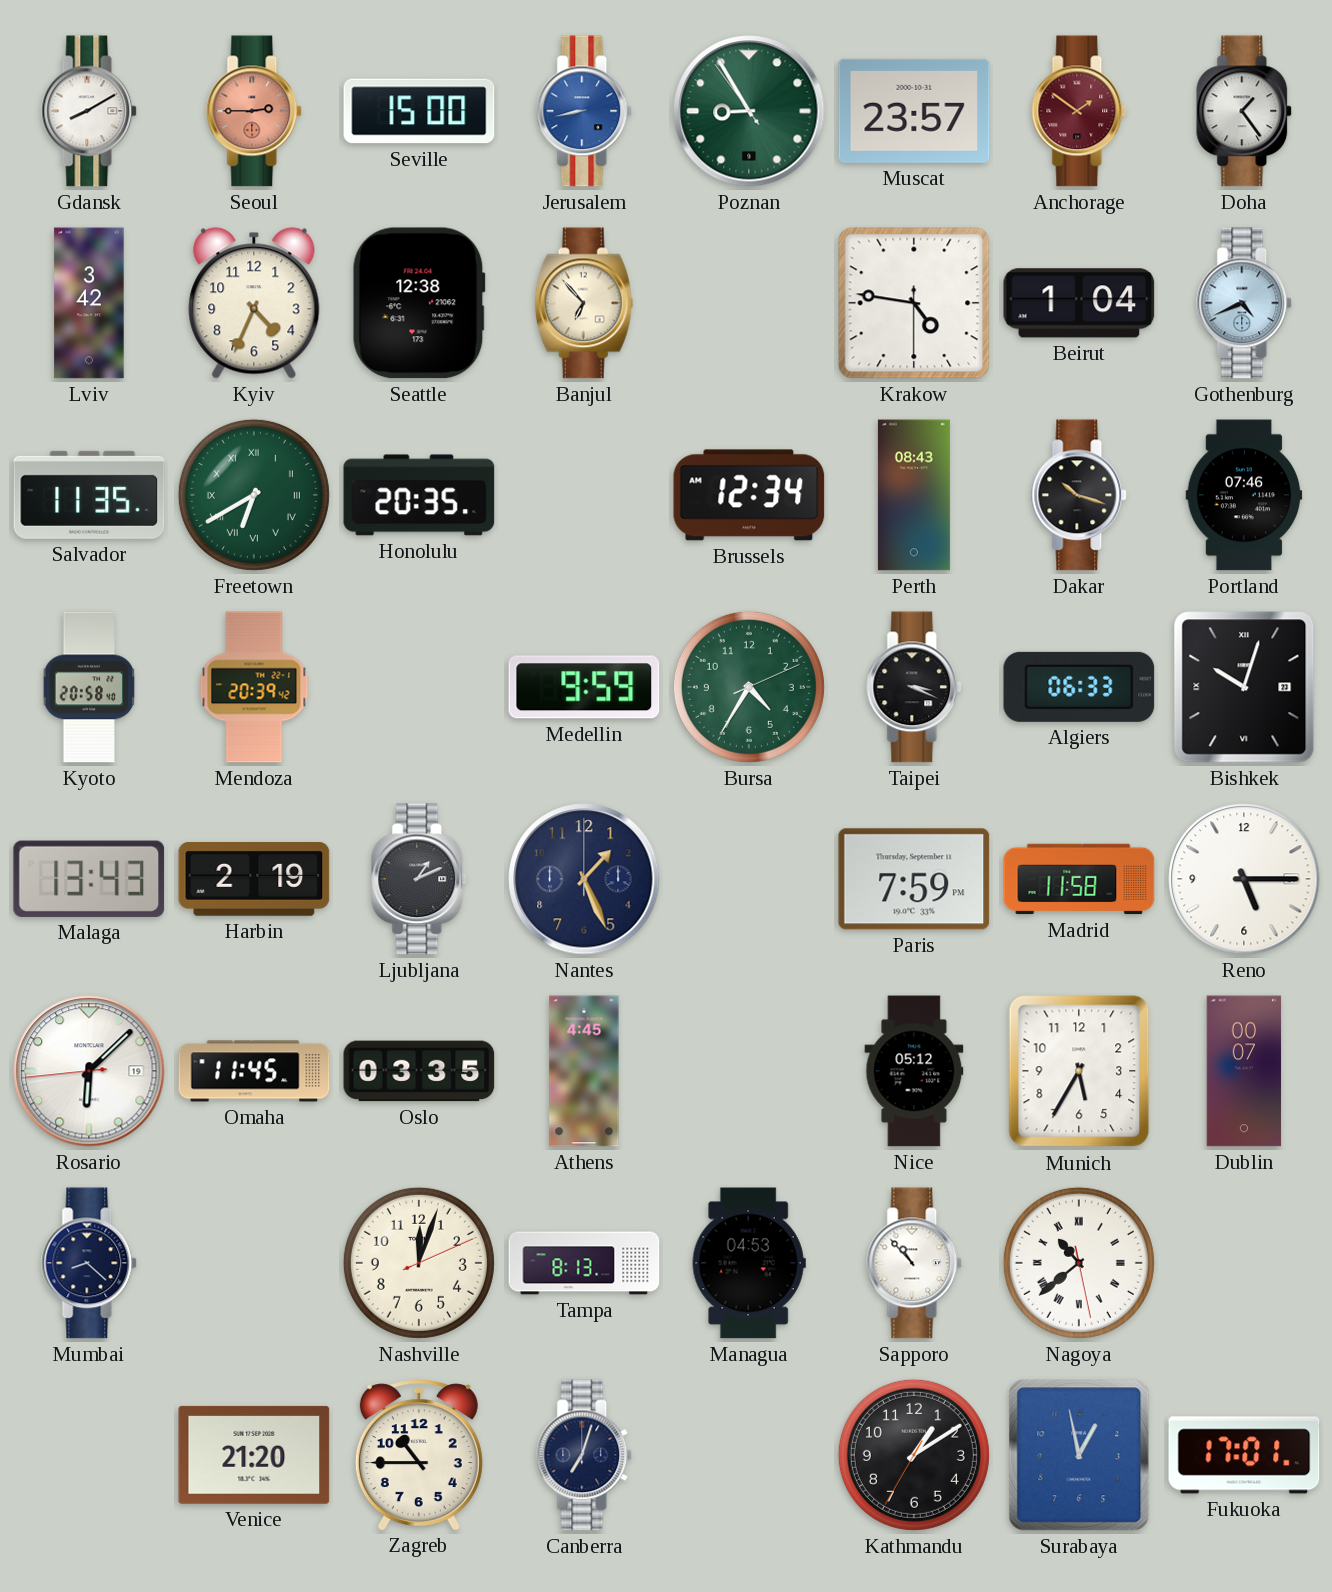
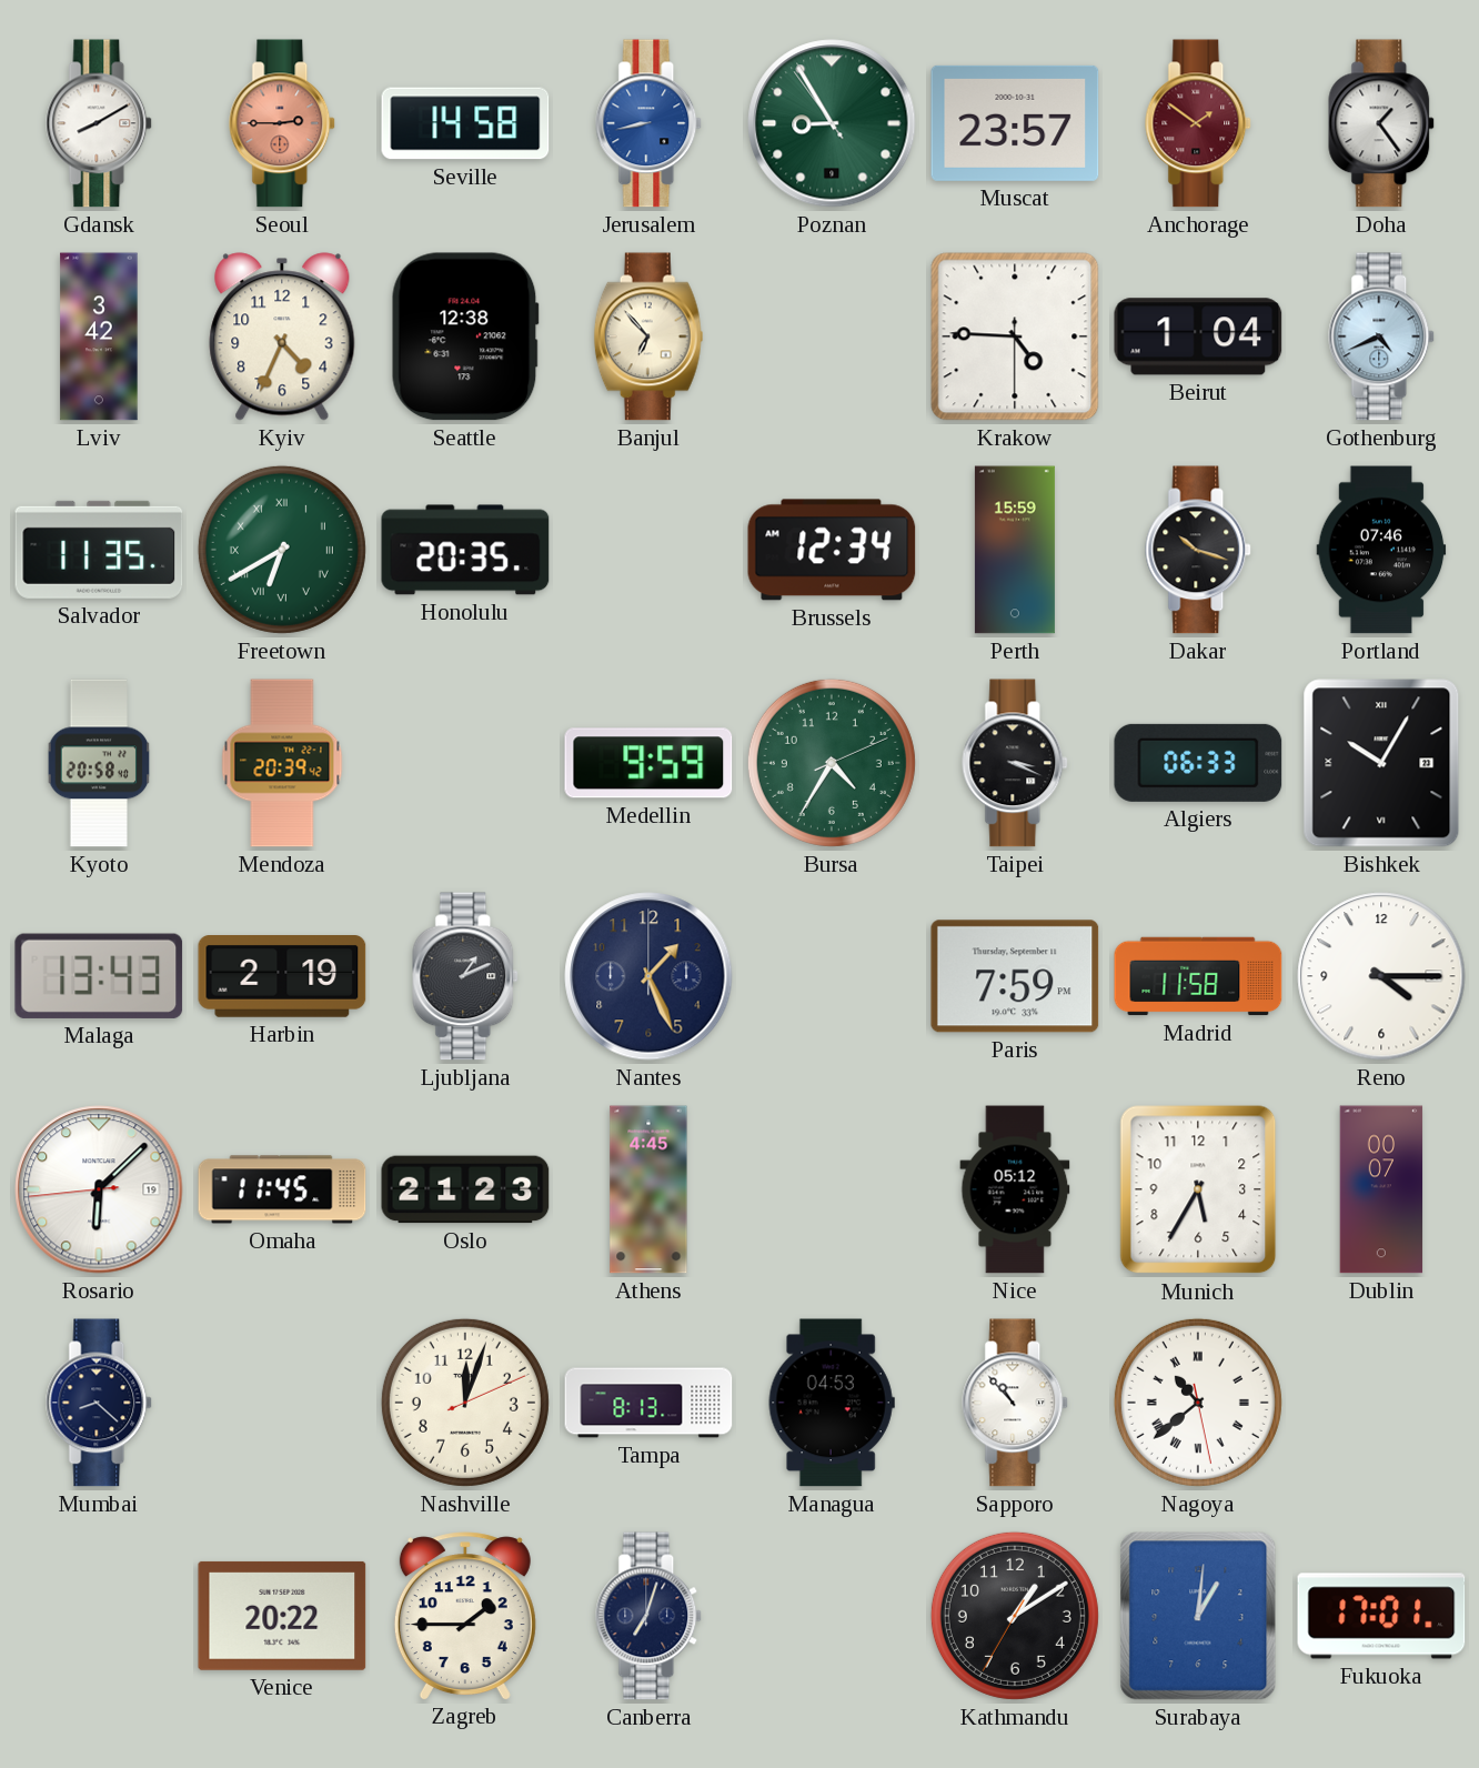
Seville: 15:00 -> 14:58
Krakow: 4:46 -> 4:45
Perth: 08:43 -> 15:59
Bishkek: 10:03 -> 10:05
Reno: 5:15 -> 4:15
Oslo: 03:35 -> 21:23
Venice: 21:20 -> 20:22
Zagreb: 10:45 -> 1:45
Surabaya: 12:58 -> 1:01
